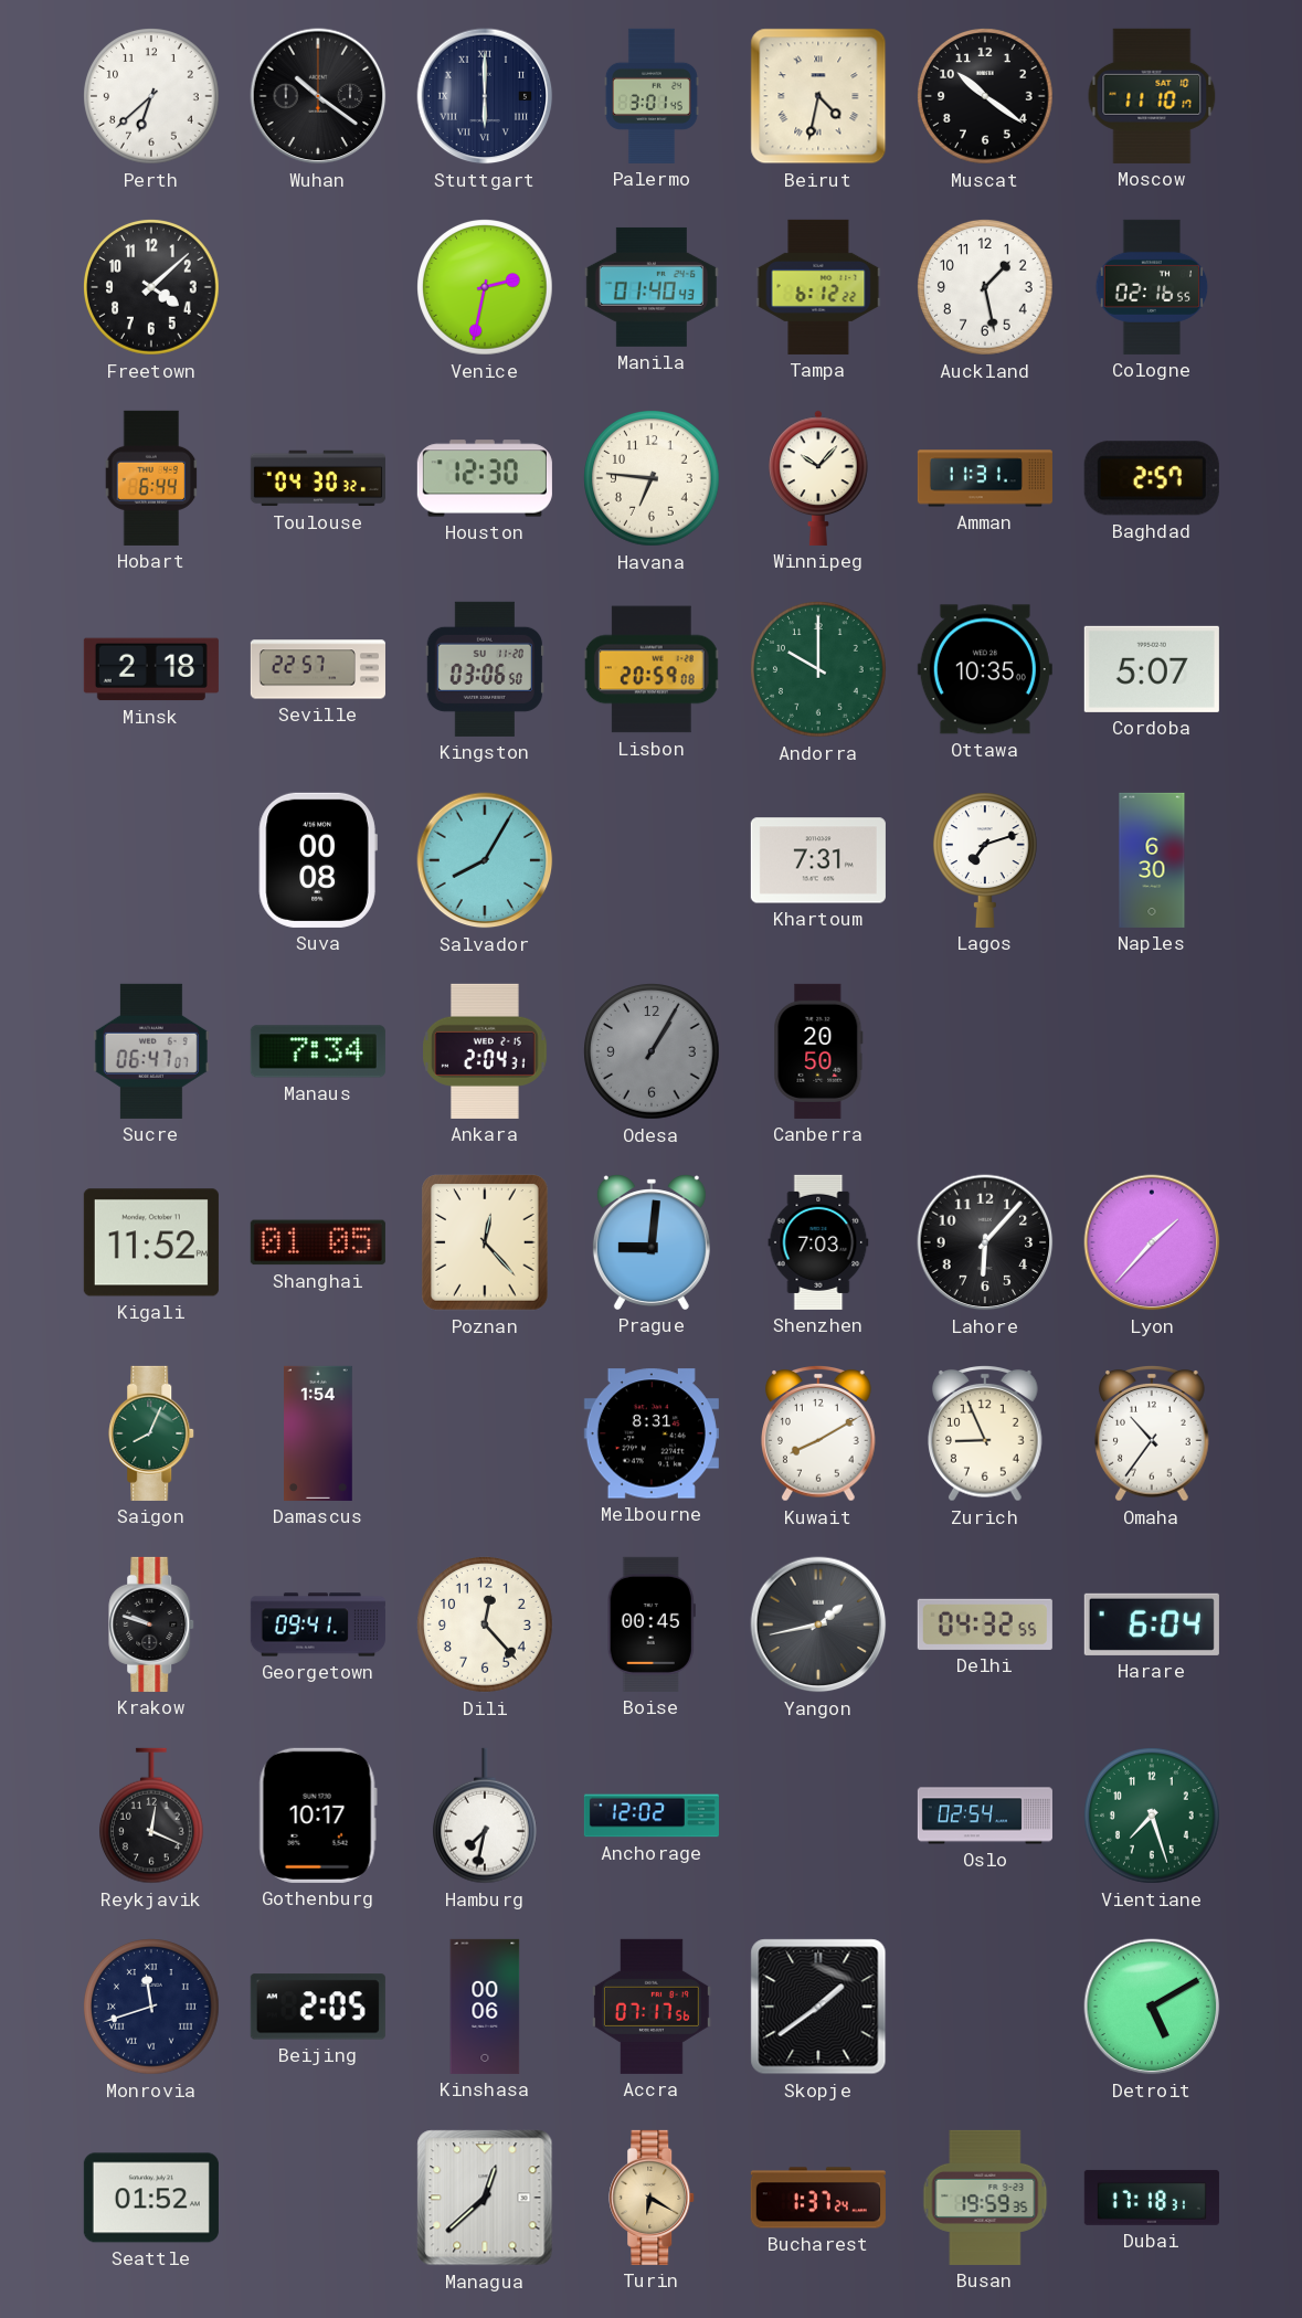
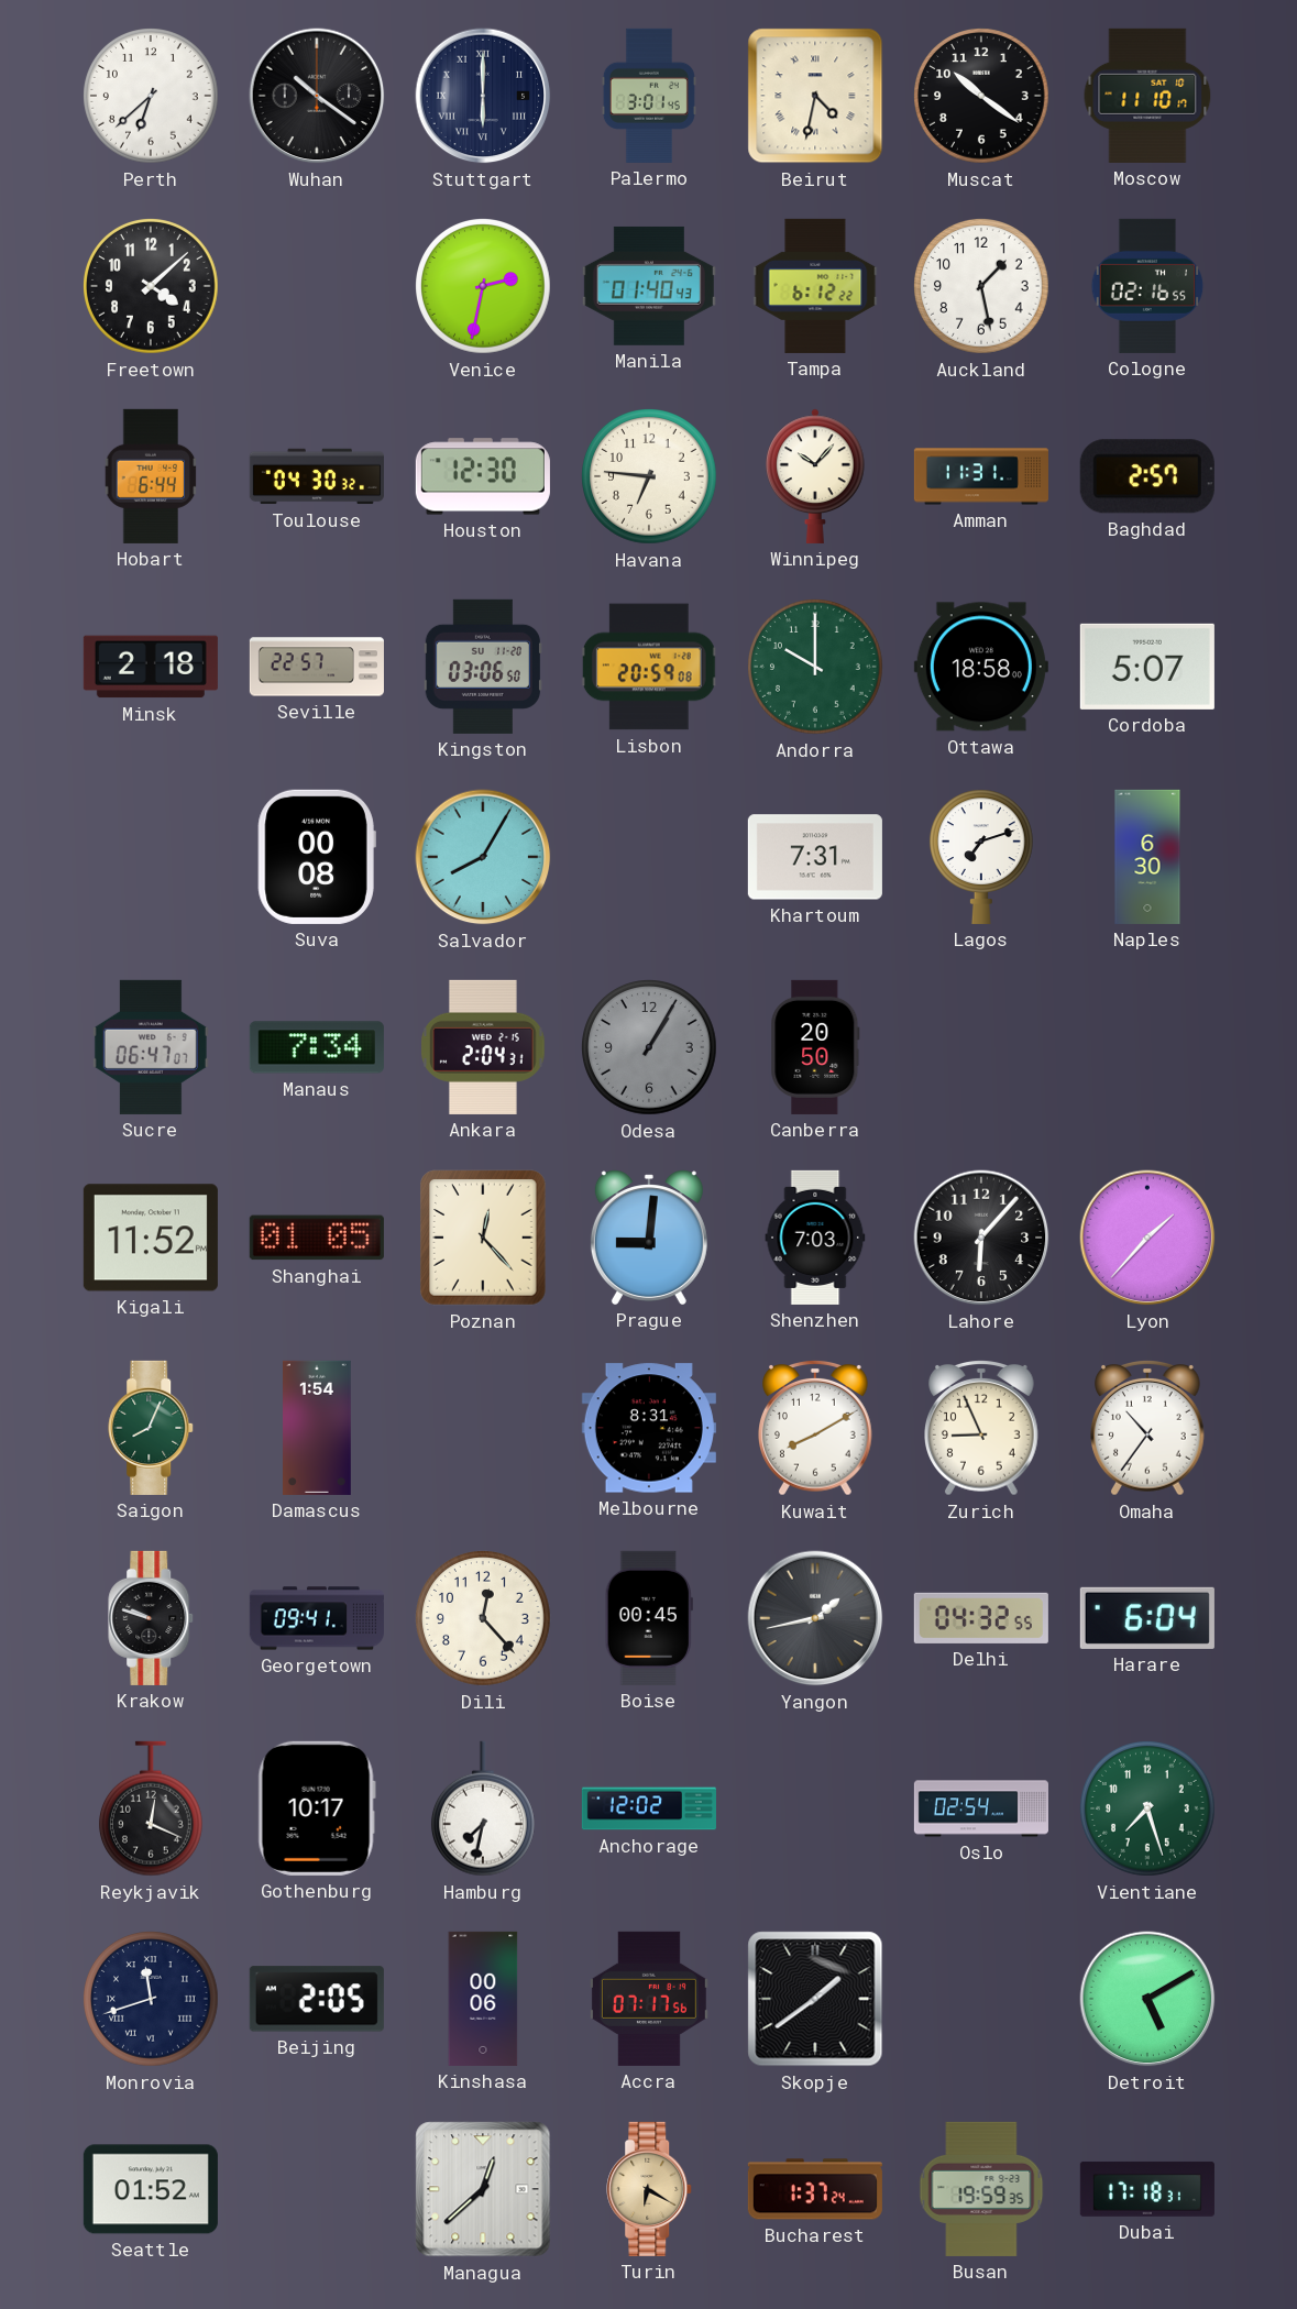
Ottawa: 10:35 -> 18:58
